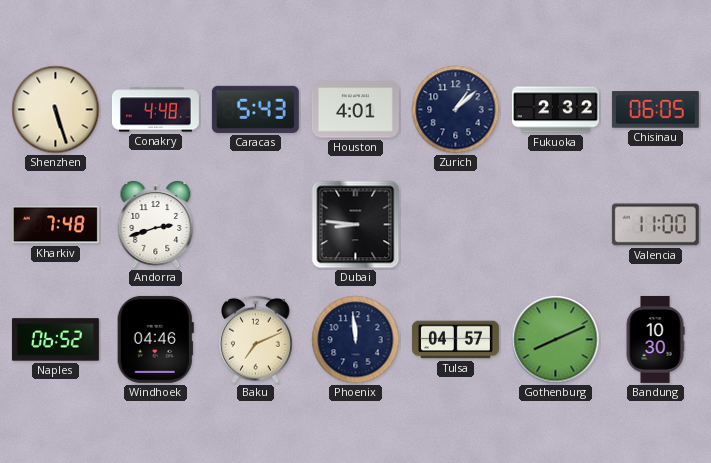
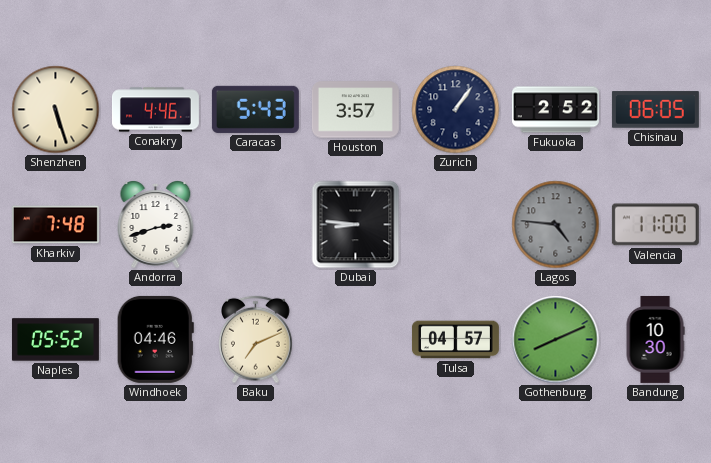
Conakry: 4:48 -> 4:46
Houston: 4:01 -> 3:57
Zurich: 1:08 -> 1:06
Fukuoka: 2:32 -> 2:52
Lagos: none -> 4:46
Naples: 06:52 -> 05:52
Phoenix: 11:59 -> none
